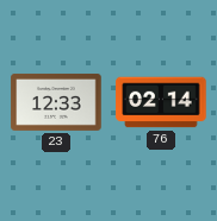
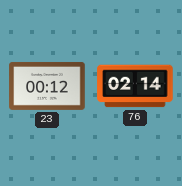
23: 12:33 -> 00:12
